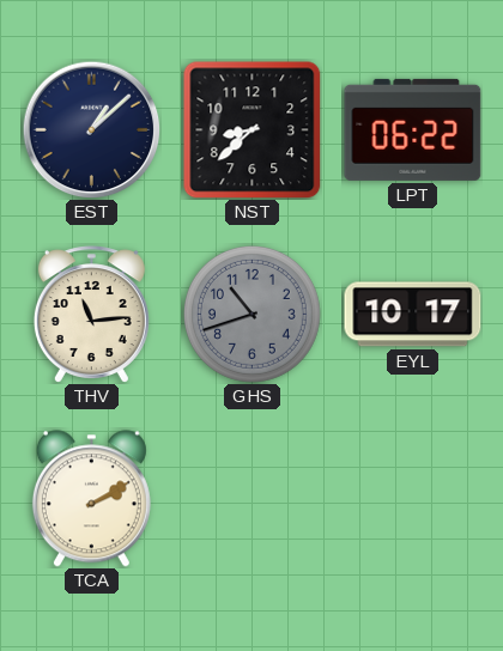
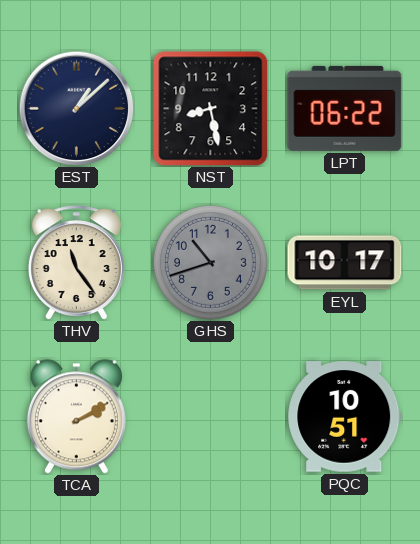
NST: 8:38 -> 8:28
THV: 11:14 -> 11:24
PQC: none -> 10:51
